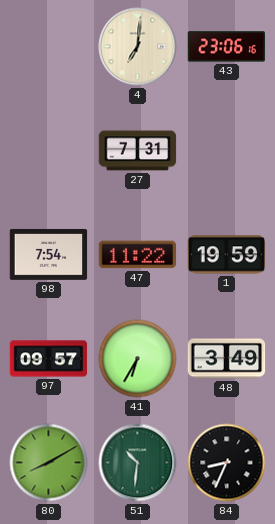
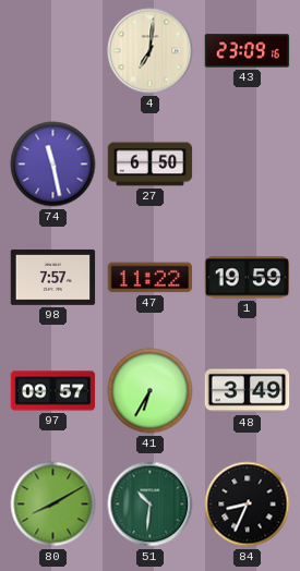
43: 23:06 -> 23:09
74: none -> 11:28
27: 7:31 -> 6:50
98: 7:54 -> 7:57
